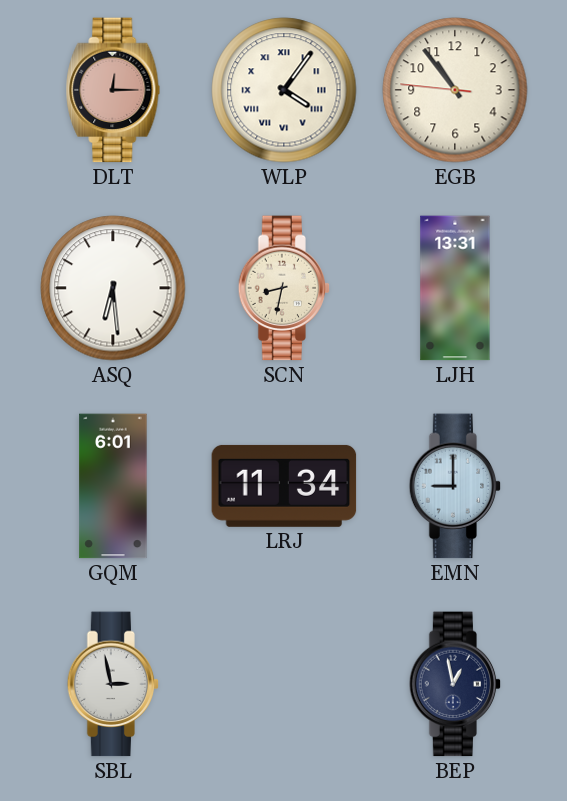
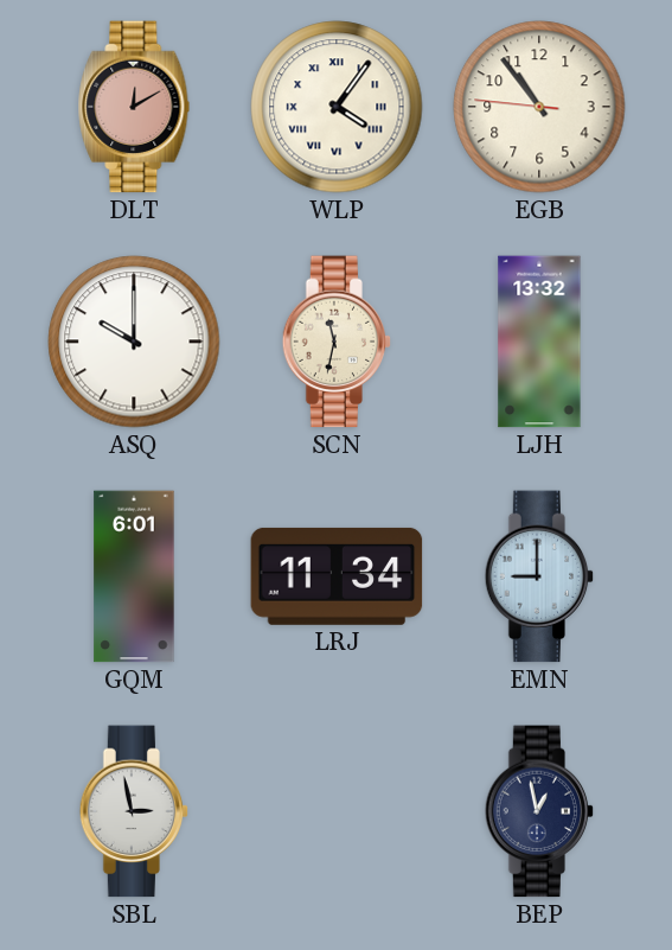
DLT: 12:15 -> 12:10
ASQ: 6:29 -> 10:00
SCN: 8:32 -> 11:32
LJH: 13:31 -> 13:32
